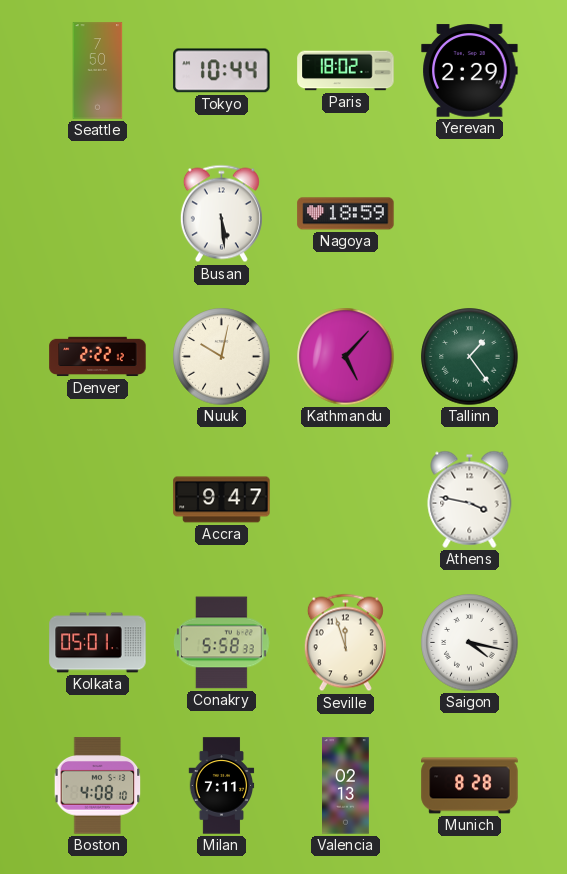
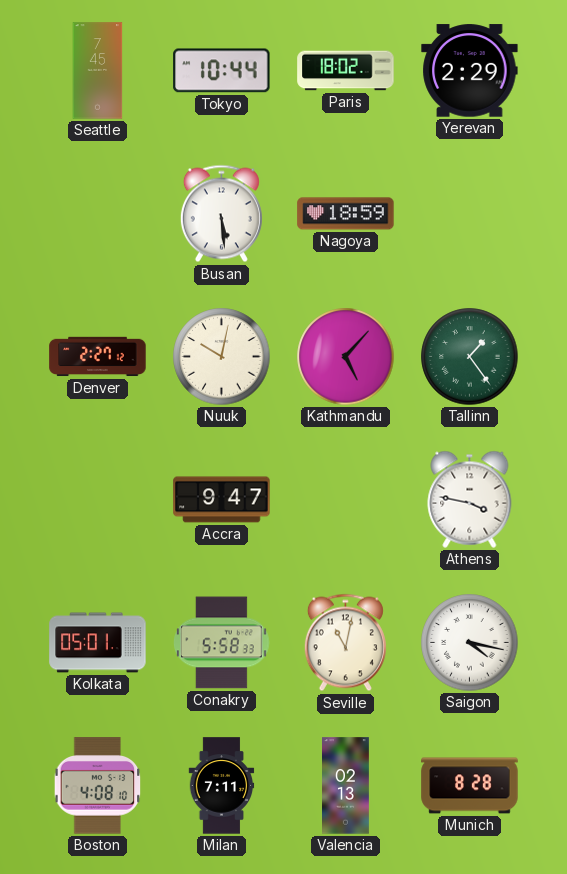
Seattle: 7:50 -> 7:45
Denver: 2:22 -> 2:27
Seville: 11:57 -> 11:02
